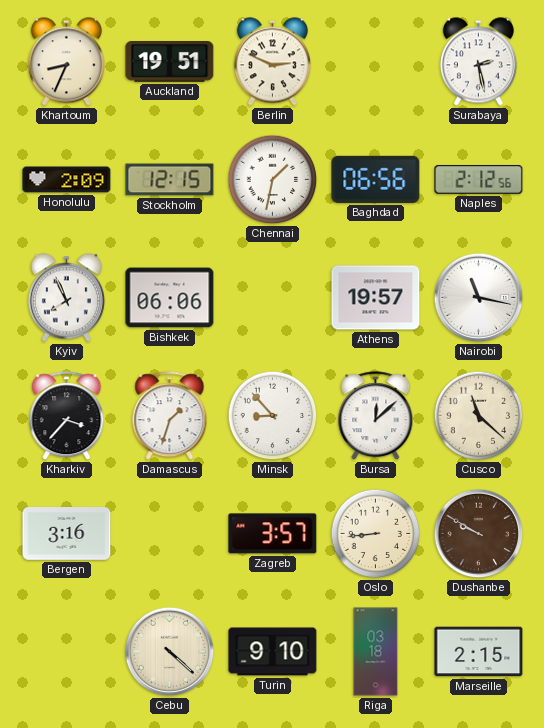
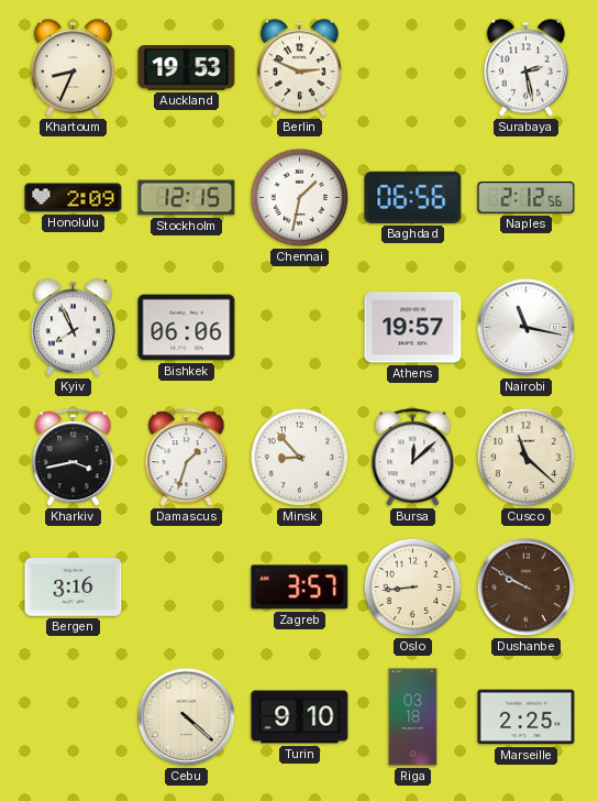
Auckland: 19:51 -> 19:53
Kharkiv: 3:37 -> 3:43
Marseille: 2:15 -> 2:25
